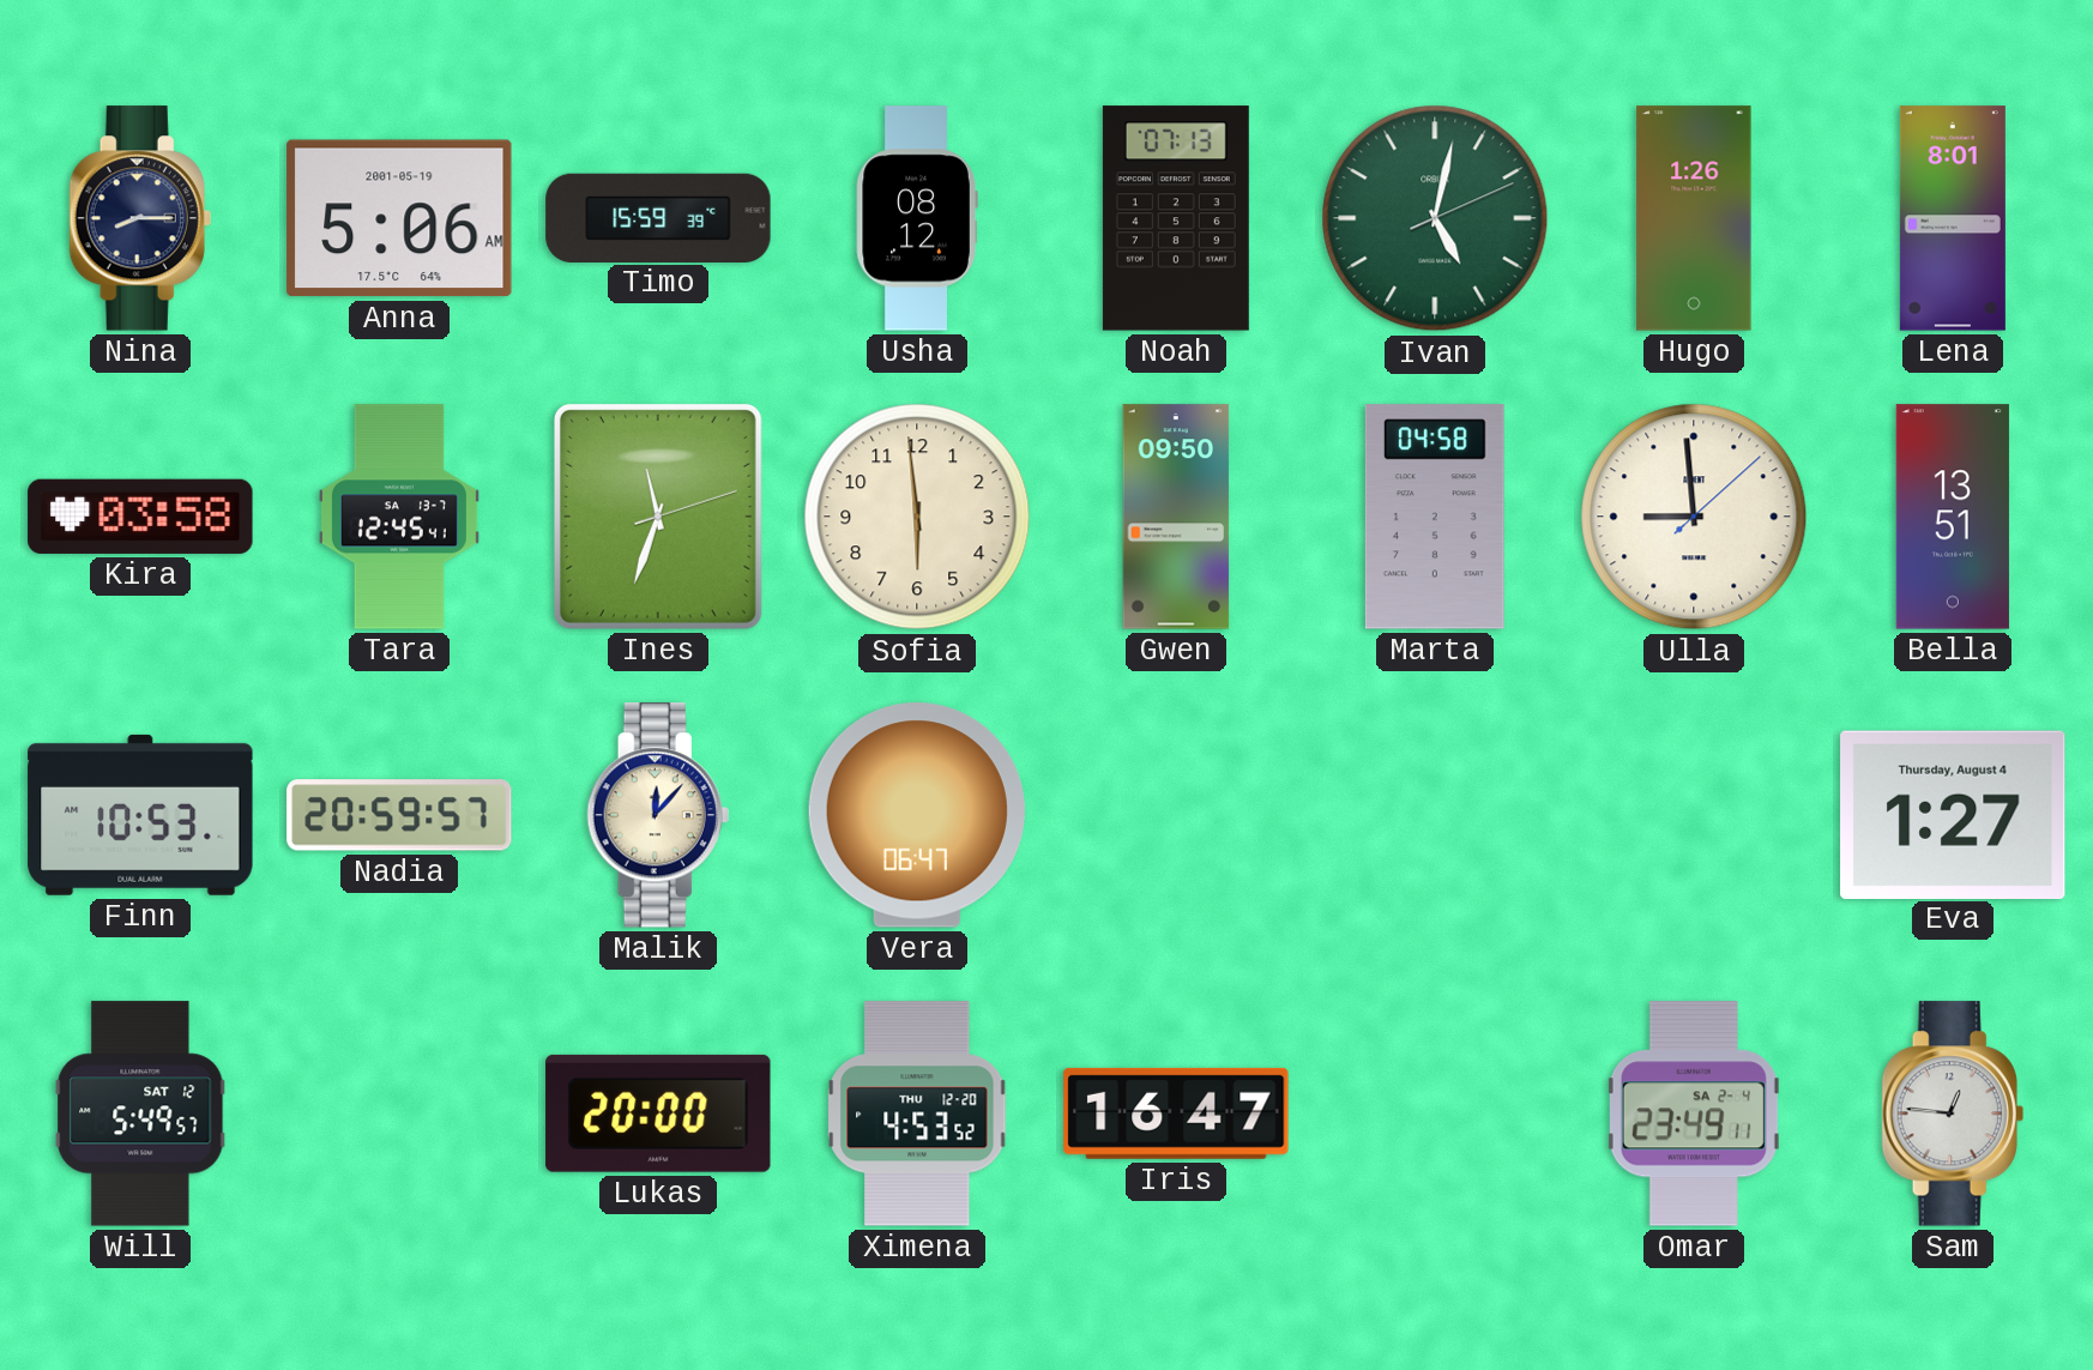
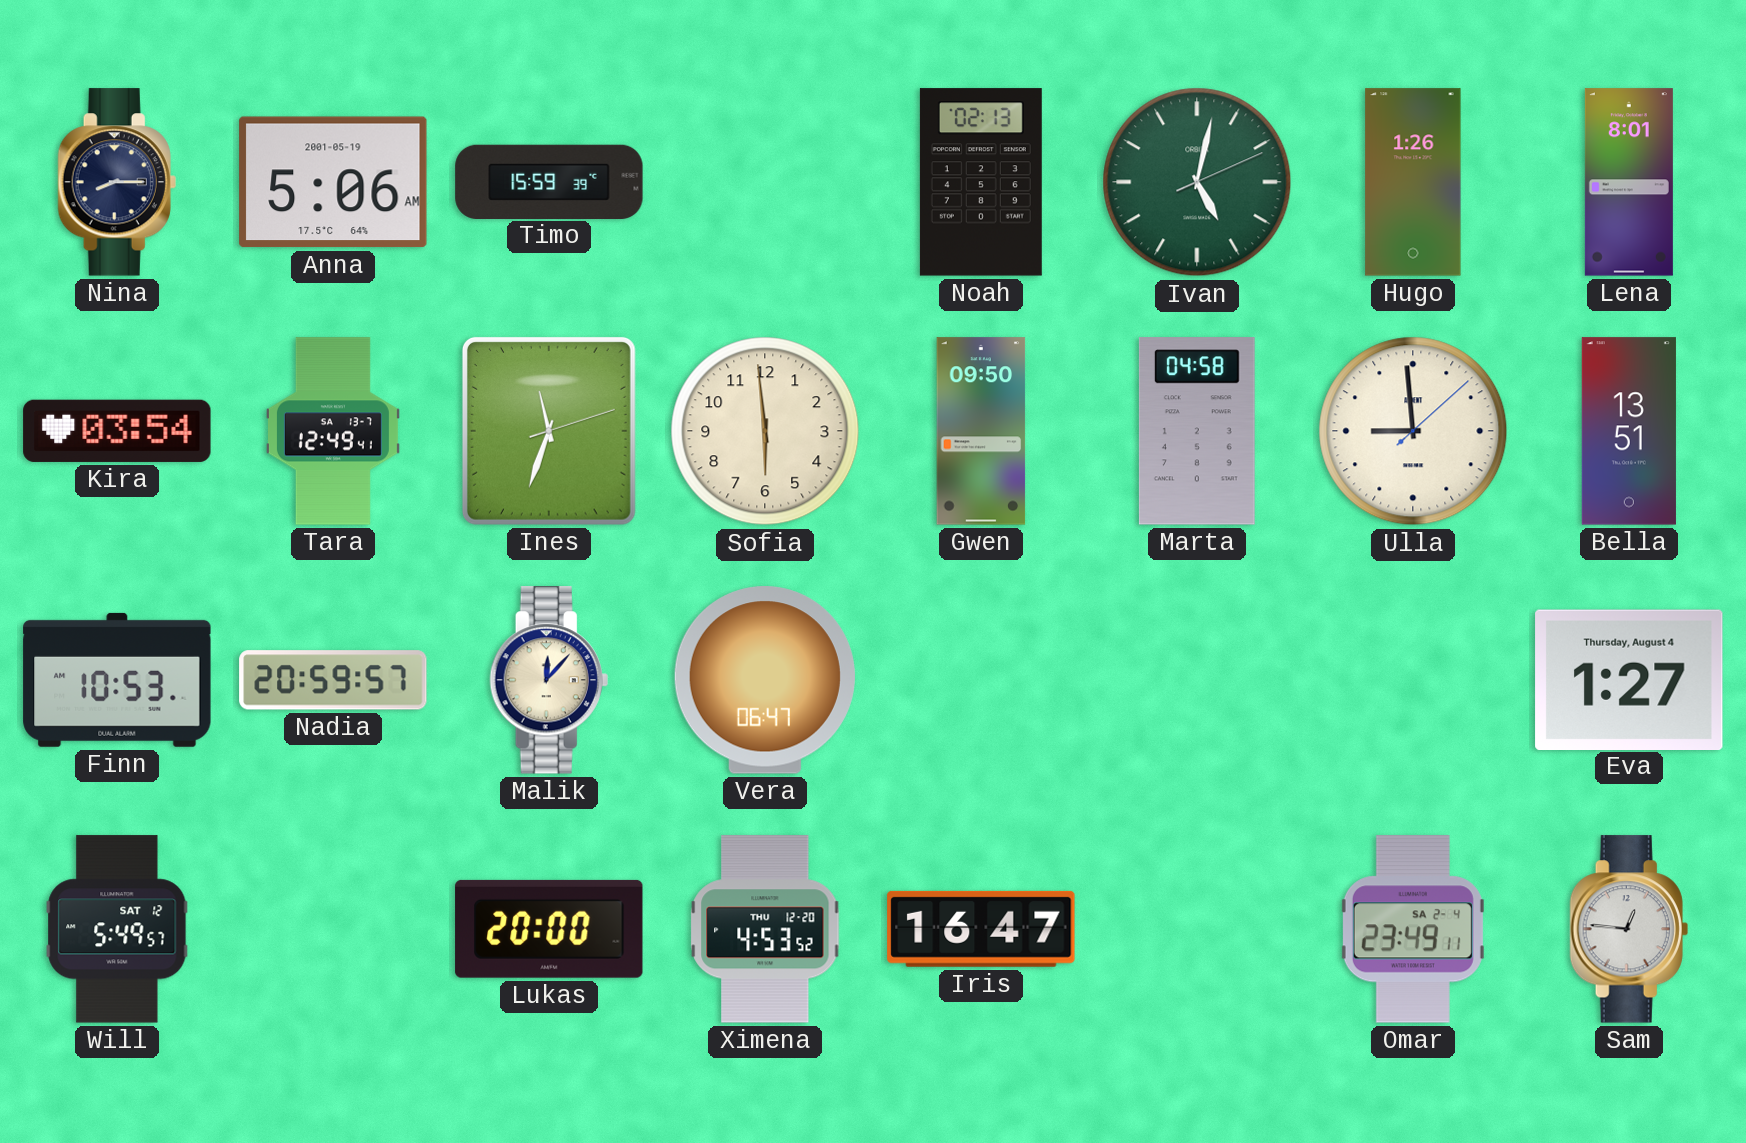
Usha: 08:12 -> none
Noah: 07:13 -> 02:13
Kira: 03:58 -> 03:54
Tara: 12:45 -> 12:49
